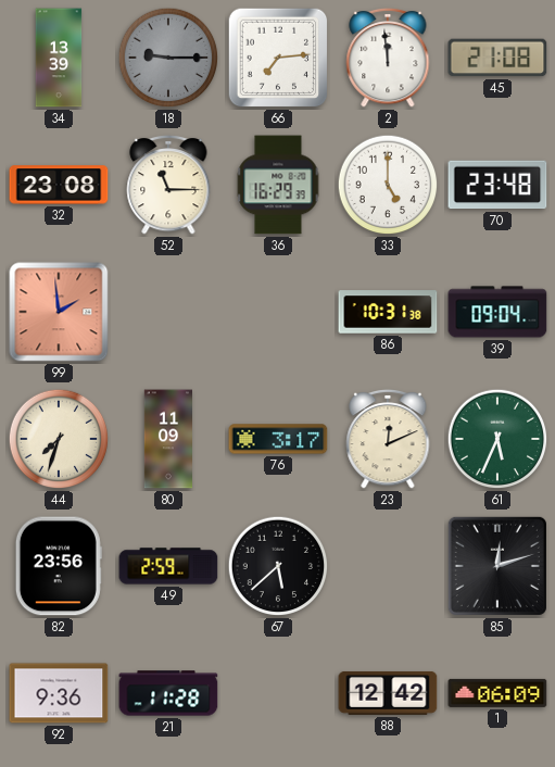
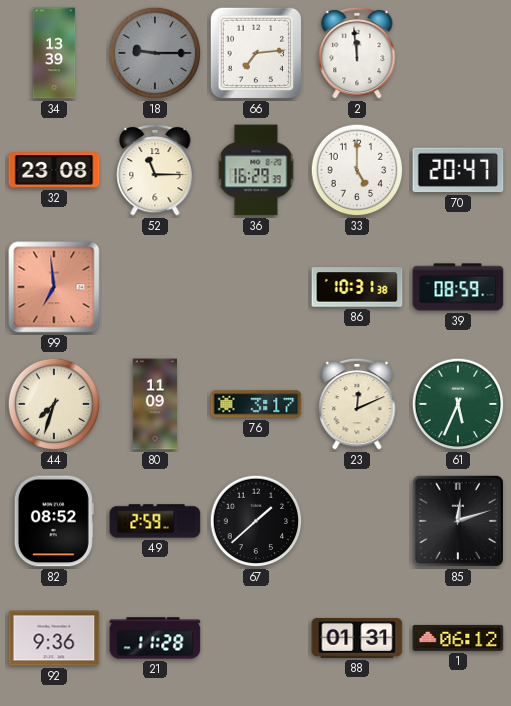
45: 21:08 -> none
70: 23:48 -> 20:47
99: 1:59 -> 6:59
39: 09:04 -> 08:59
82: 23:56 -> 08:52
67: 5:38 -> 1:38
88: 12:42 -> 01:31
1: 06:09 -> 06:12
